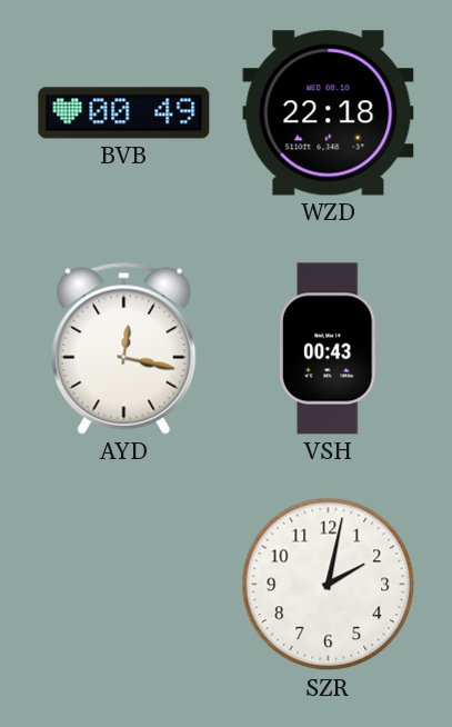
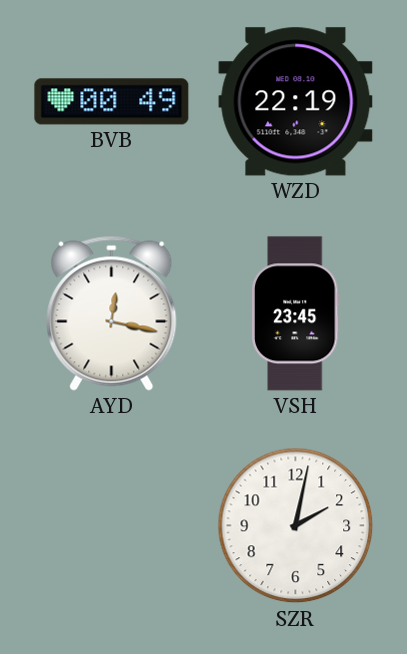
WZD: 22:18 -> 22:19
VSH: 00:43 -> 23:45
